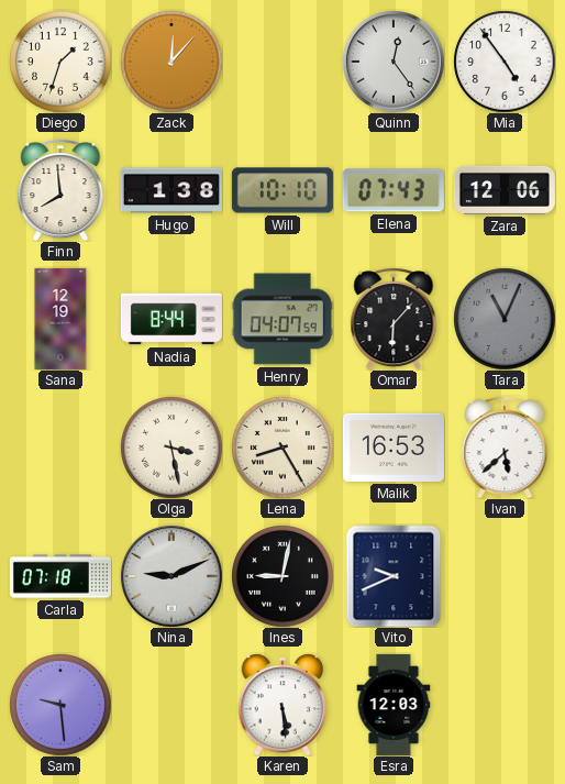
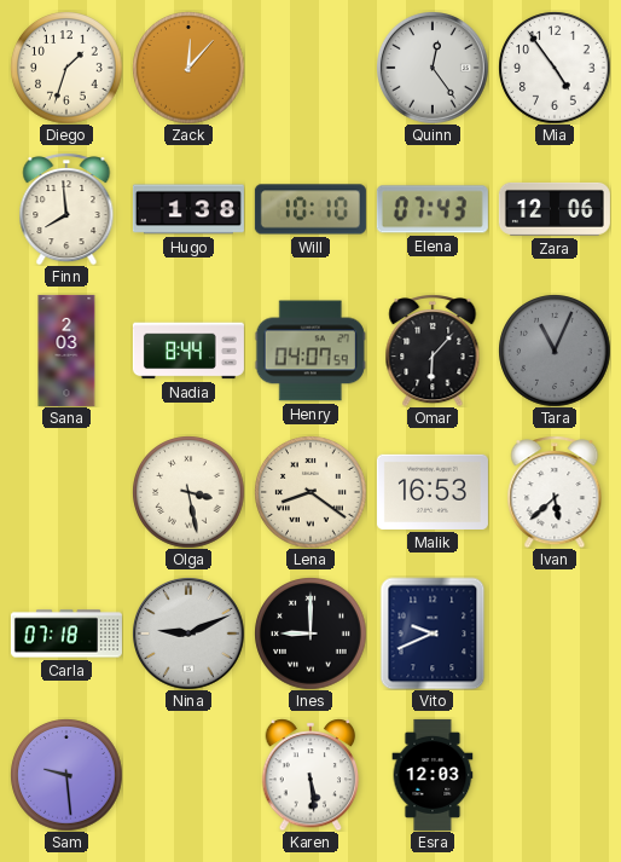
Sana: 12:19 -> 2:03
Lena: 8:25 -> 8:21
Ines: 9:02 -> 9:00
